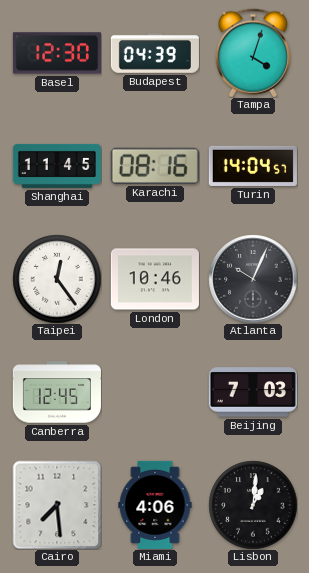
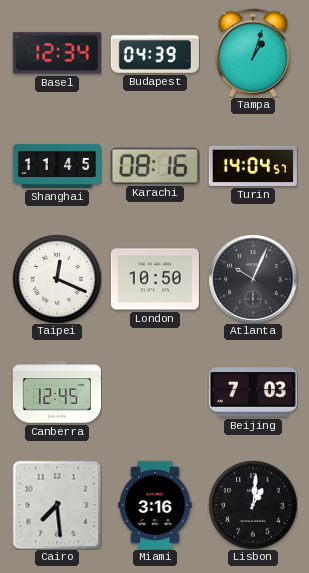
Basel: 12:30 -> 12:34
Tampa: 4:03 -> 1:03
Taipei: 12:24 -> 12:19
London: 10:46 -> 10:50
Miami: 4:06 -> 3:16
